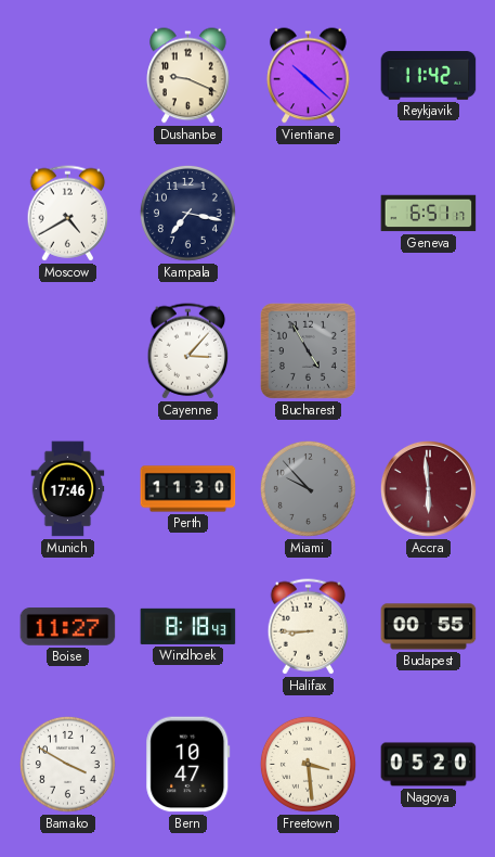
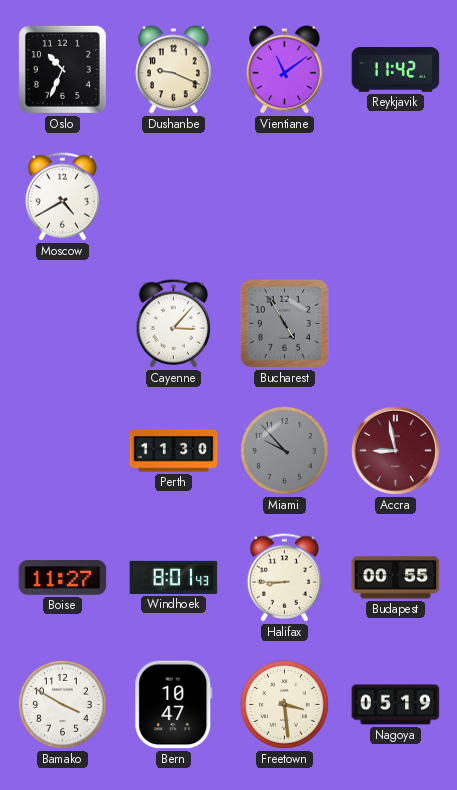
Oslo: none -> 10:34
Vientiane: 10:22 -> 11:09
Kampala: 7:17 -> none
Geneva: 6:51 -> none
Munich: 17:46 -> none
Accra: 5:59 -> 8:58
Windhoek: 8:18 -> 8:01
Nagoya: 05:20 -> 05:19
